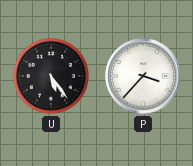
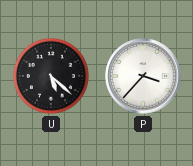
U: 5:24 -> 5:22
